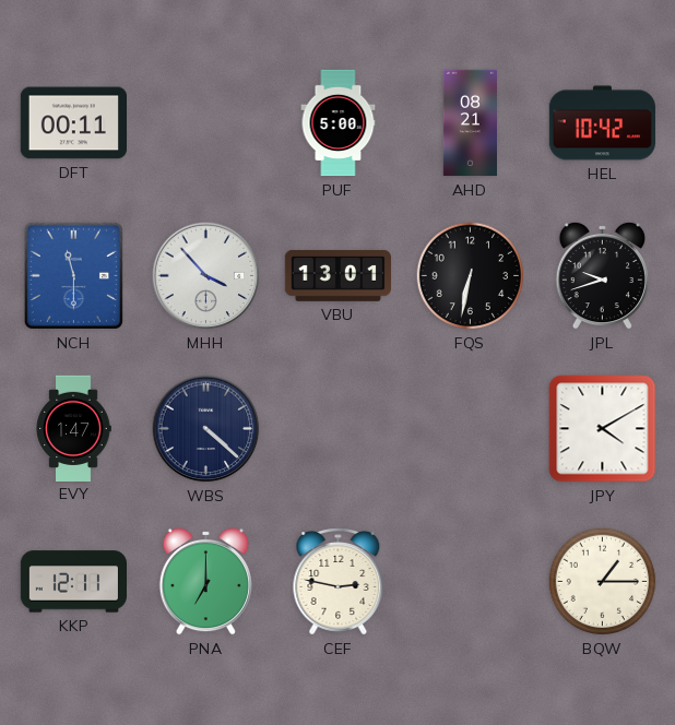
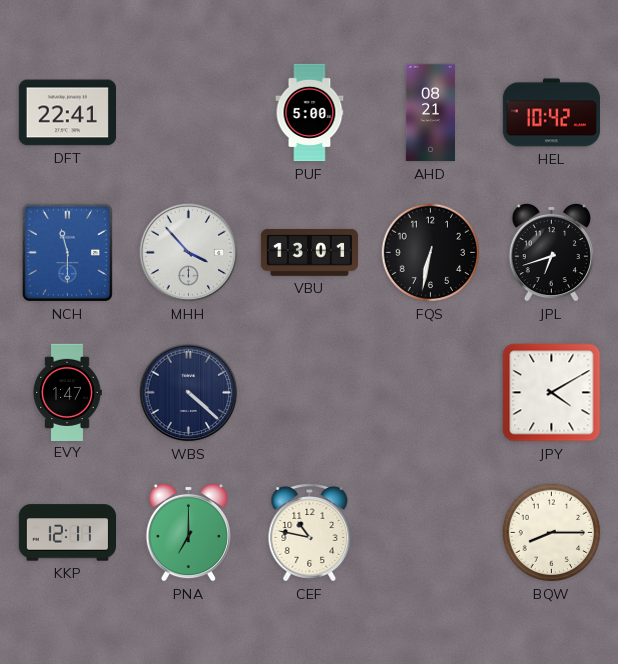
DFT: 00:11 -> 22:41
JPL: 9:42 -> 6:42
CEF: 2:47 -> 10:47
BQW: 1:15 -> 8:15
